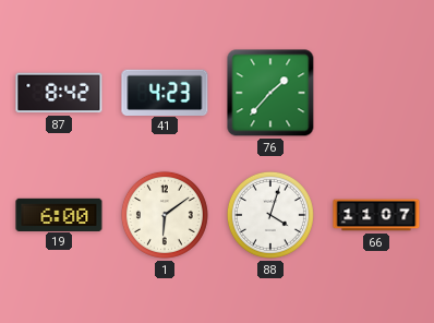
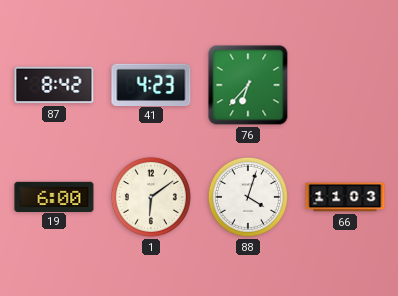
76: 1:37 -> 6:37
66: 11:07 -> 11:03
